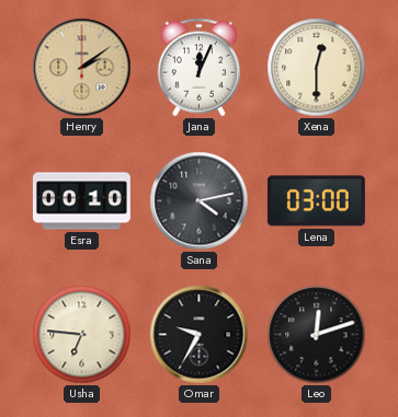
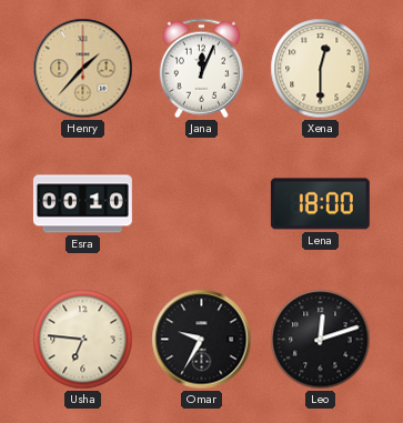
Henry: 2:09 -> 1:37
Sana: 4:13 -> none
Lena: 03:00 -> 18:00
